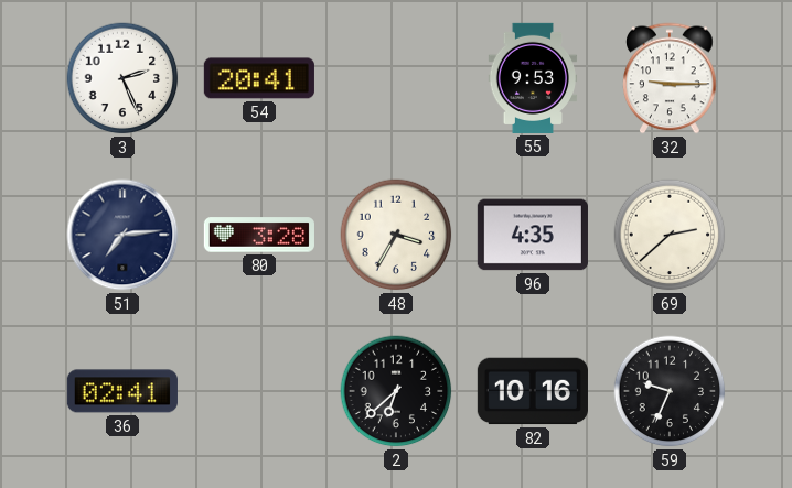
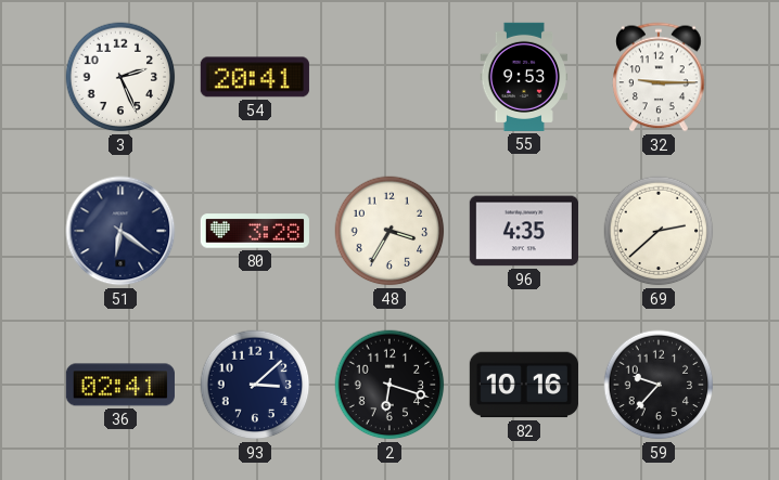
51: 7:14 -> 6:21
93: none -> 3:08
2: 6:38 -> 6:18
59: 9:34 -> 9:37
